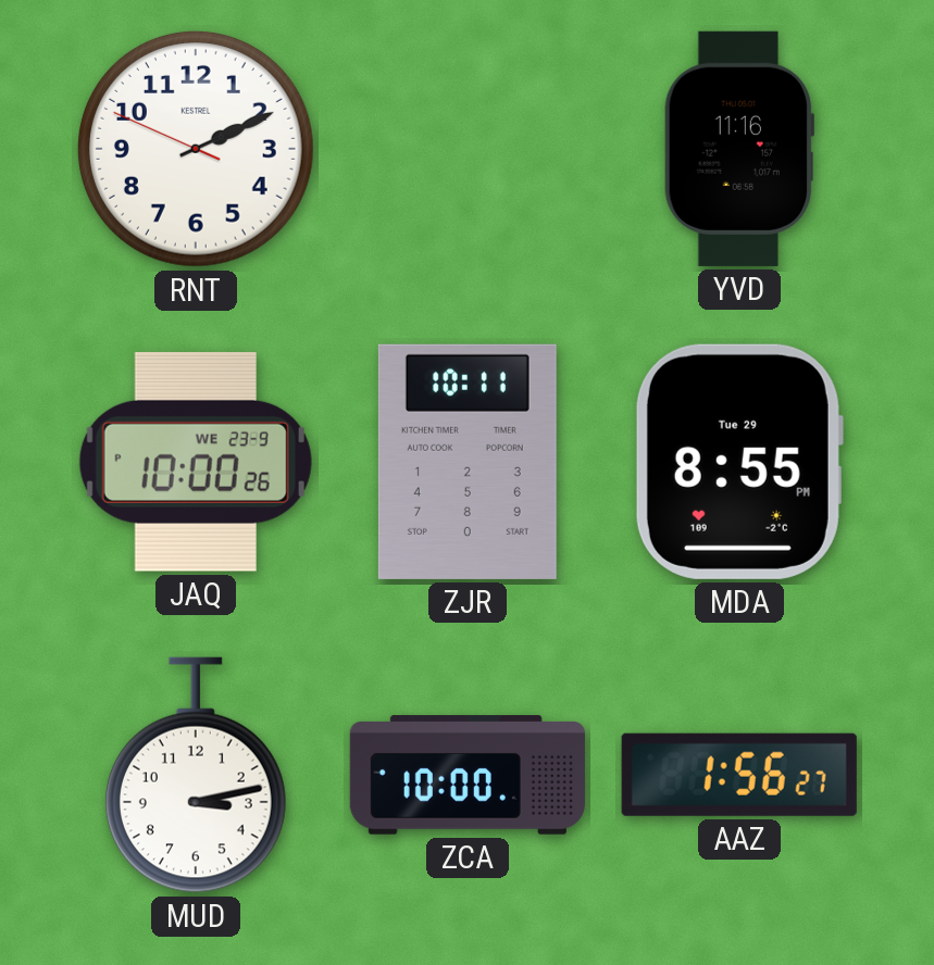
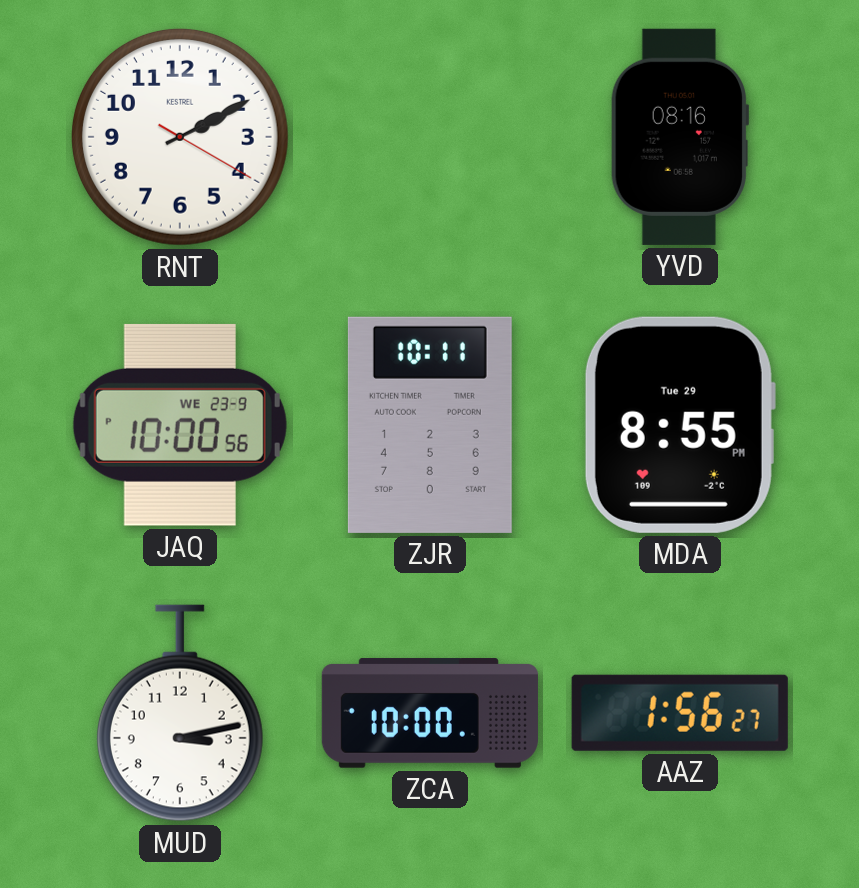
RNT: 2:10:49 -> 2:10:20
YVD: 11:16 -> 08:16
JAQ: 10:00:26 PM -> 10:00:56 PM
